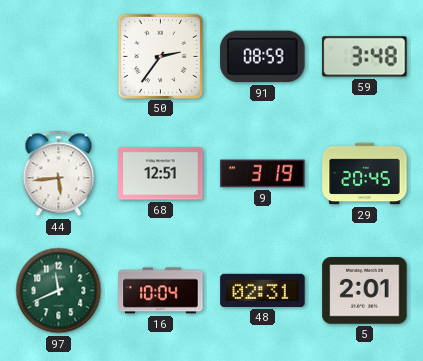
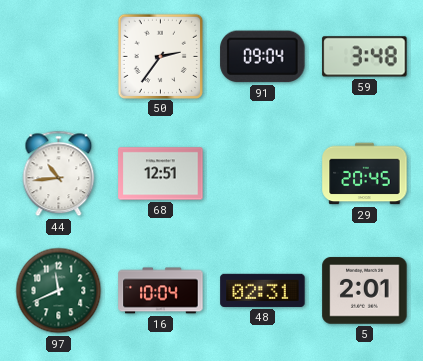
91: 08:59 -> 09:04
44: 5:44 -> 10:44
9: 3:19 -> none
